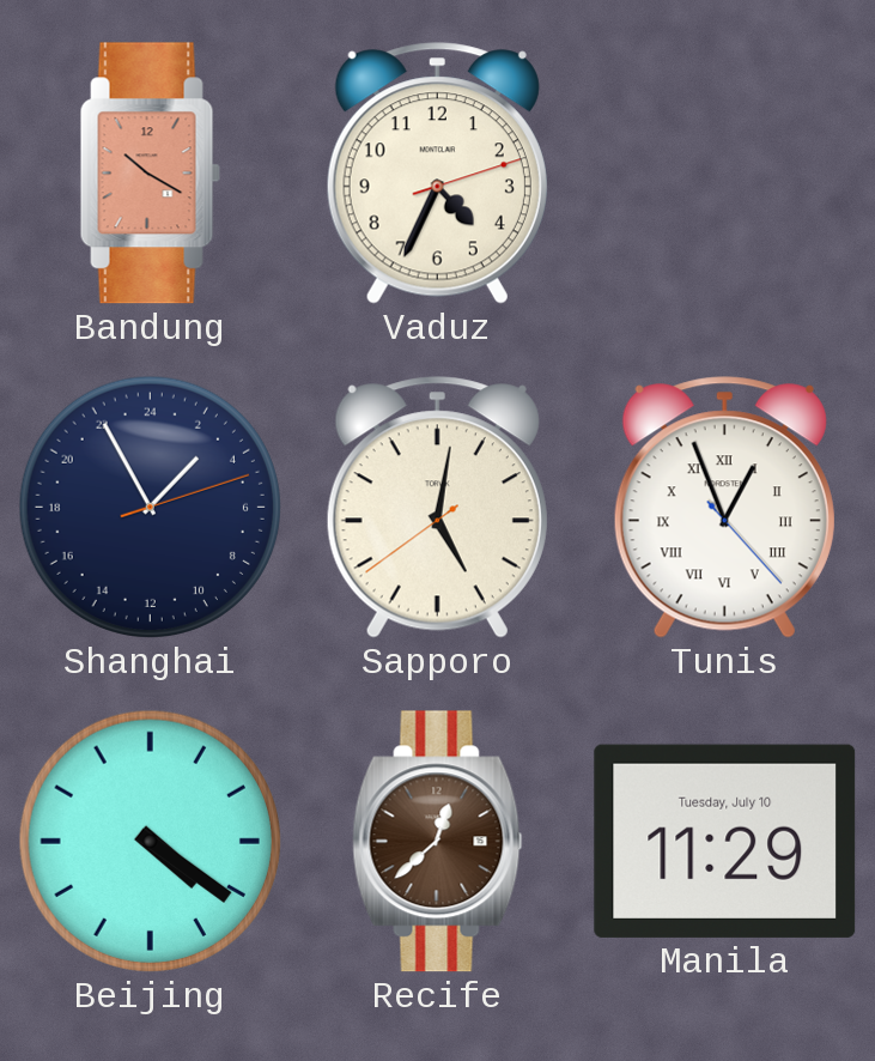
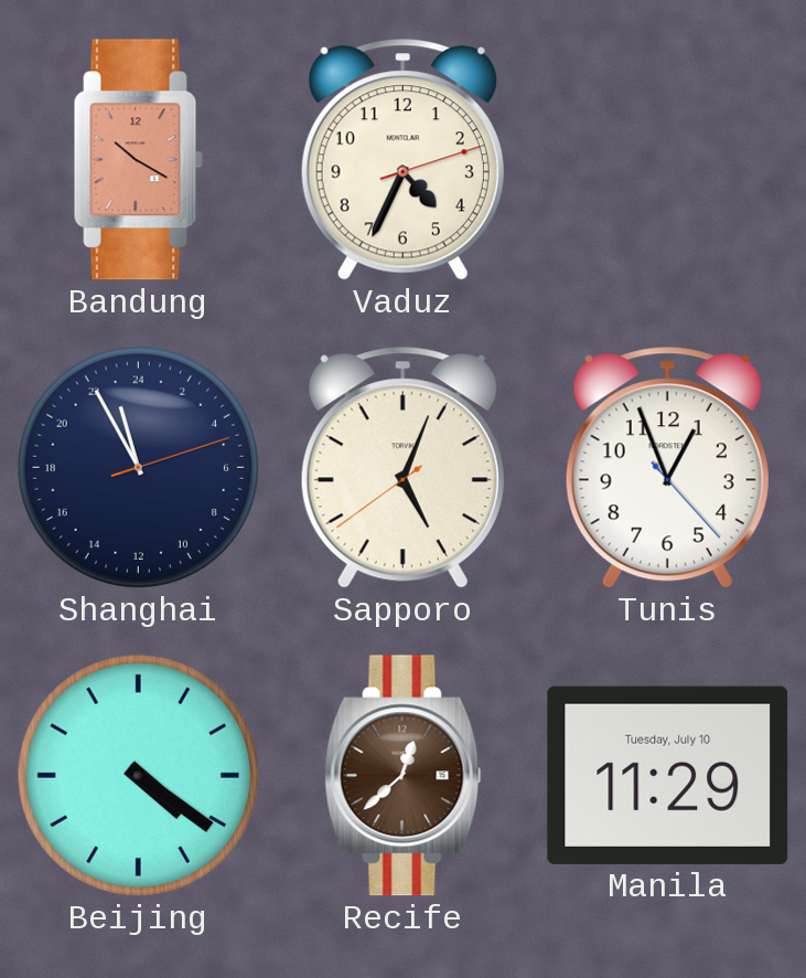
Shanghai: 2:55 -> 22:55
Sapporo: 5:01 -> 5:03
Tunis numerals: Roman -> Arabic
